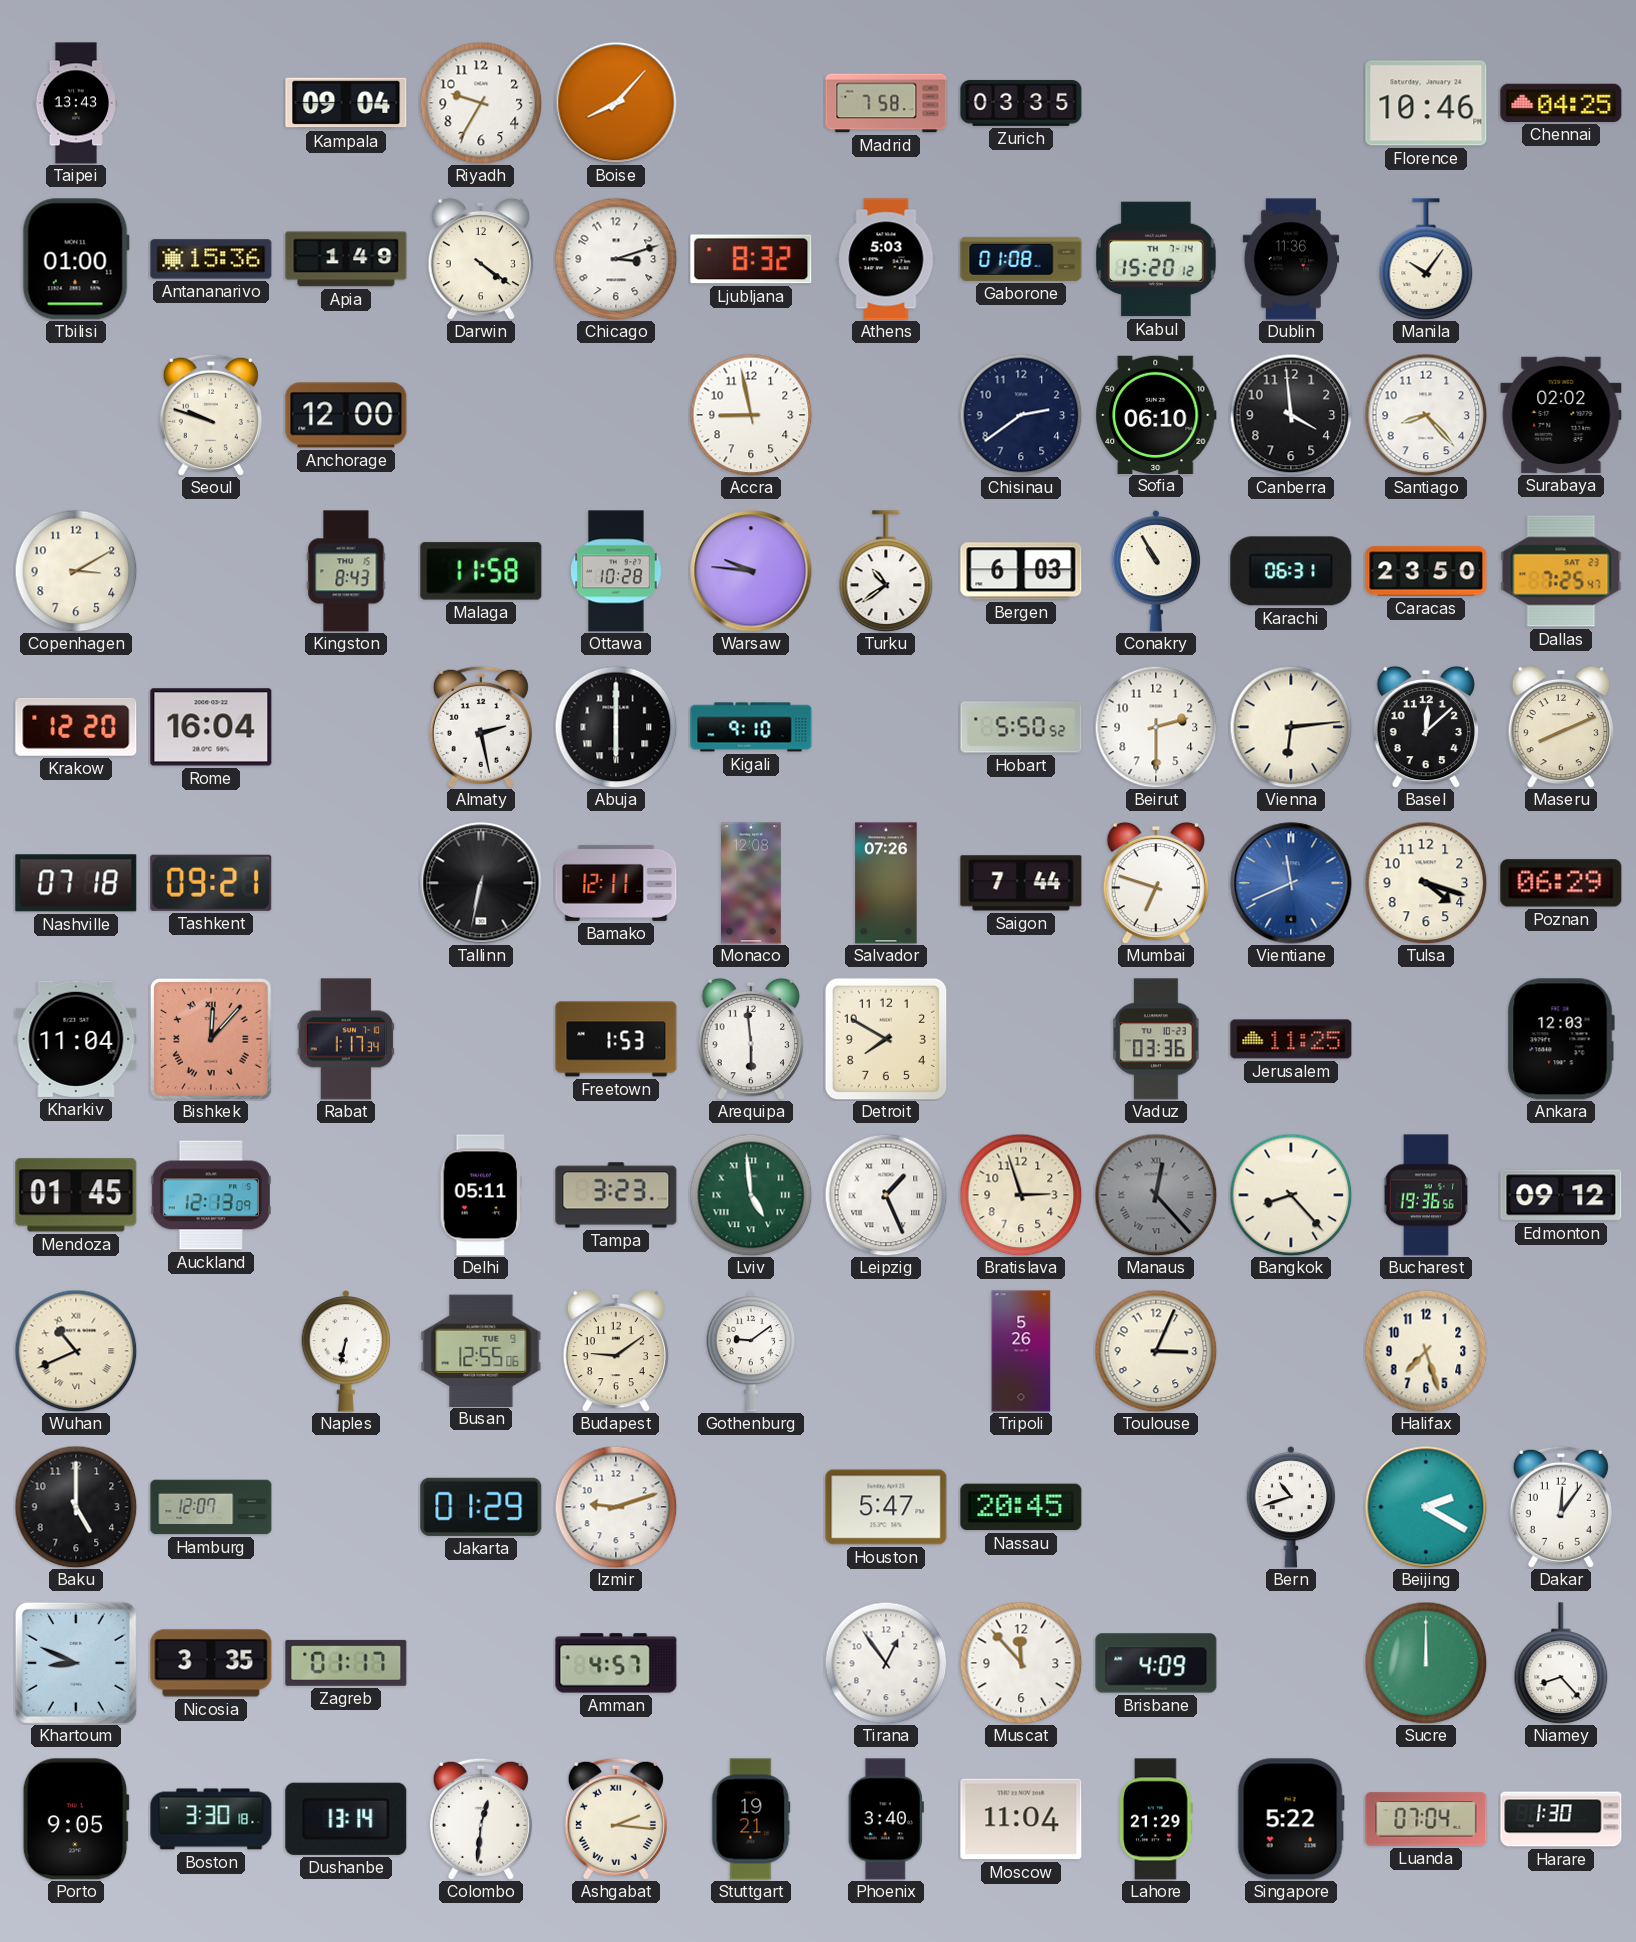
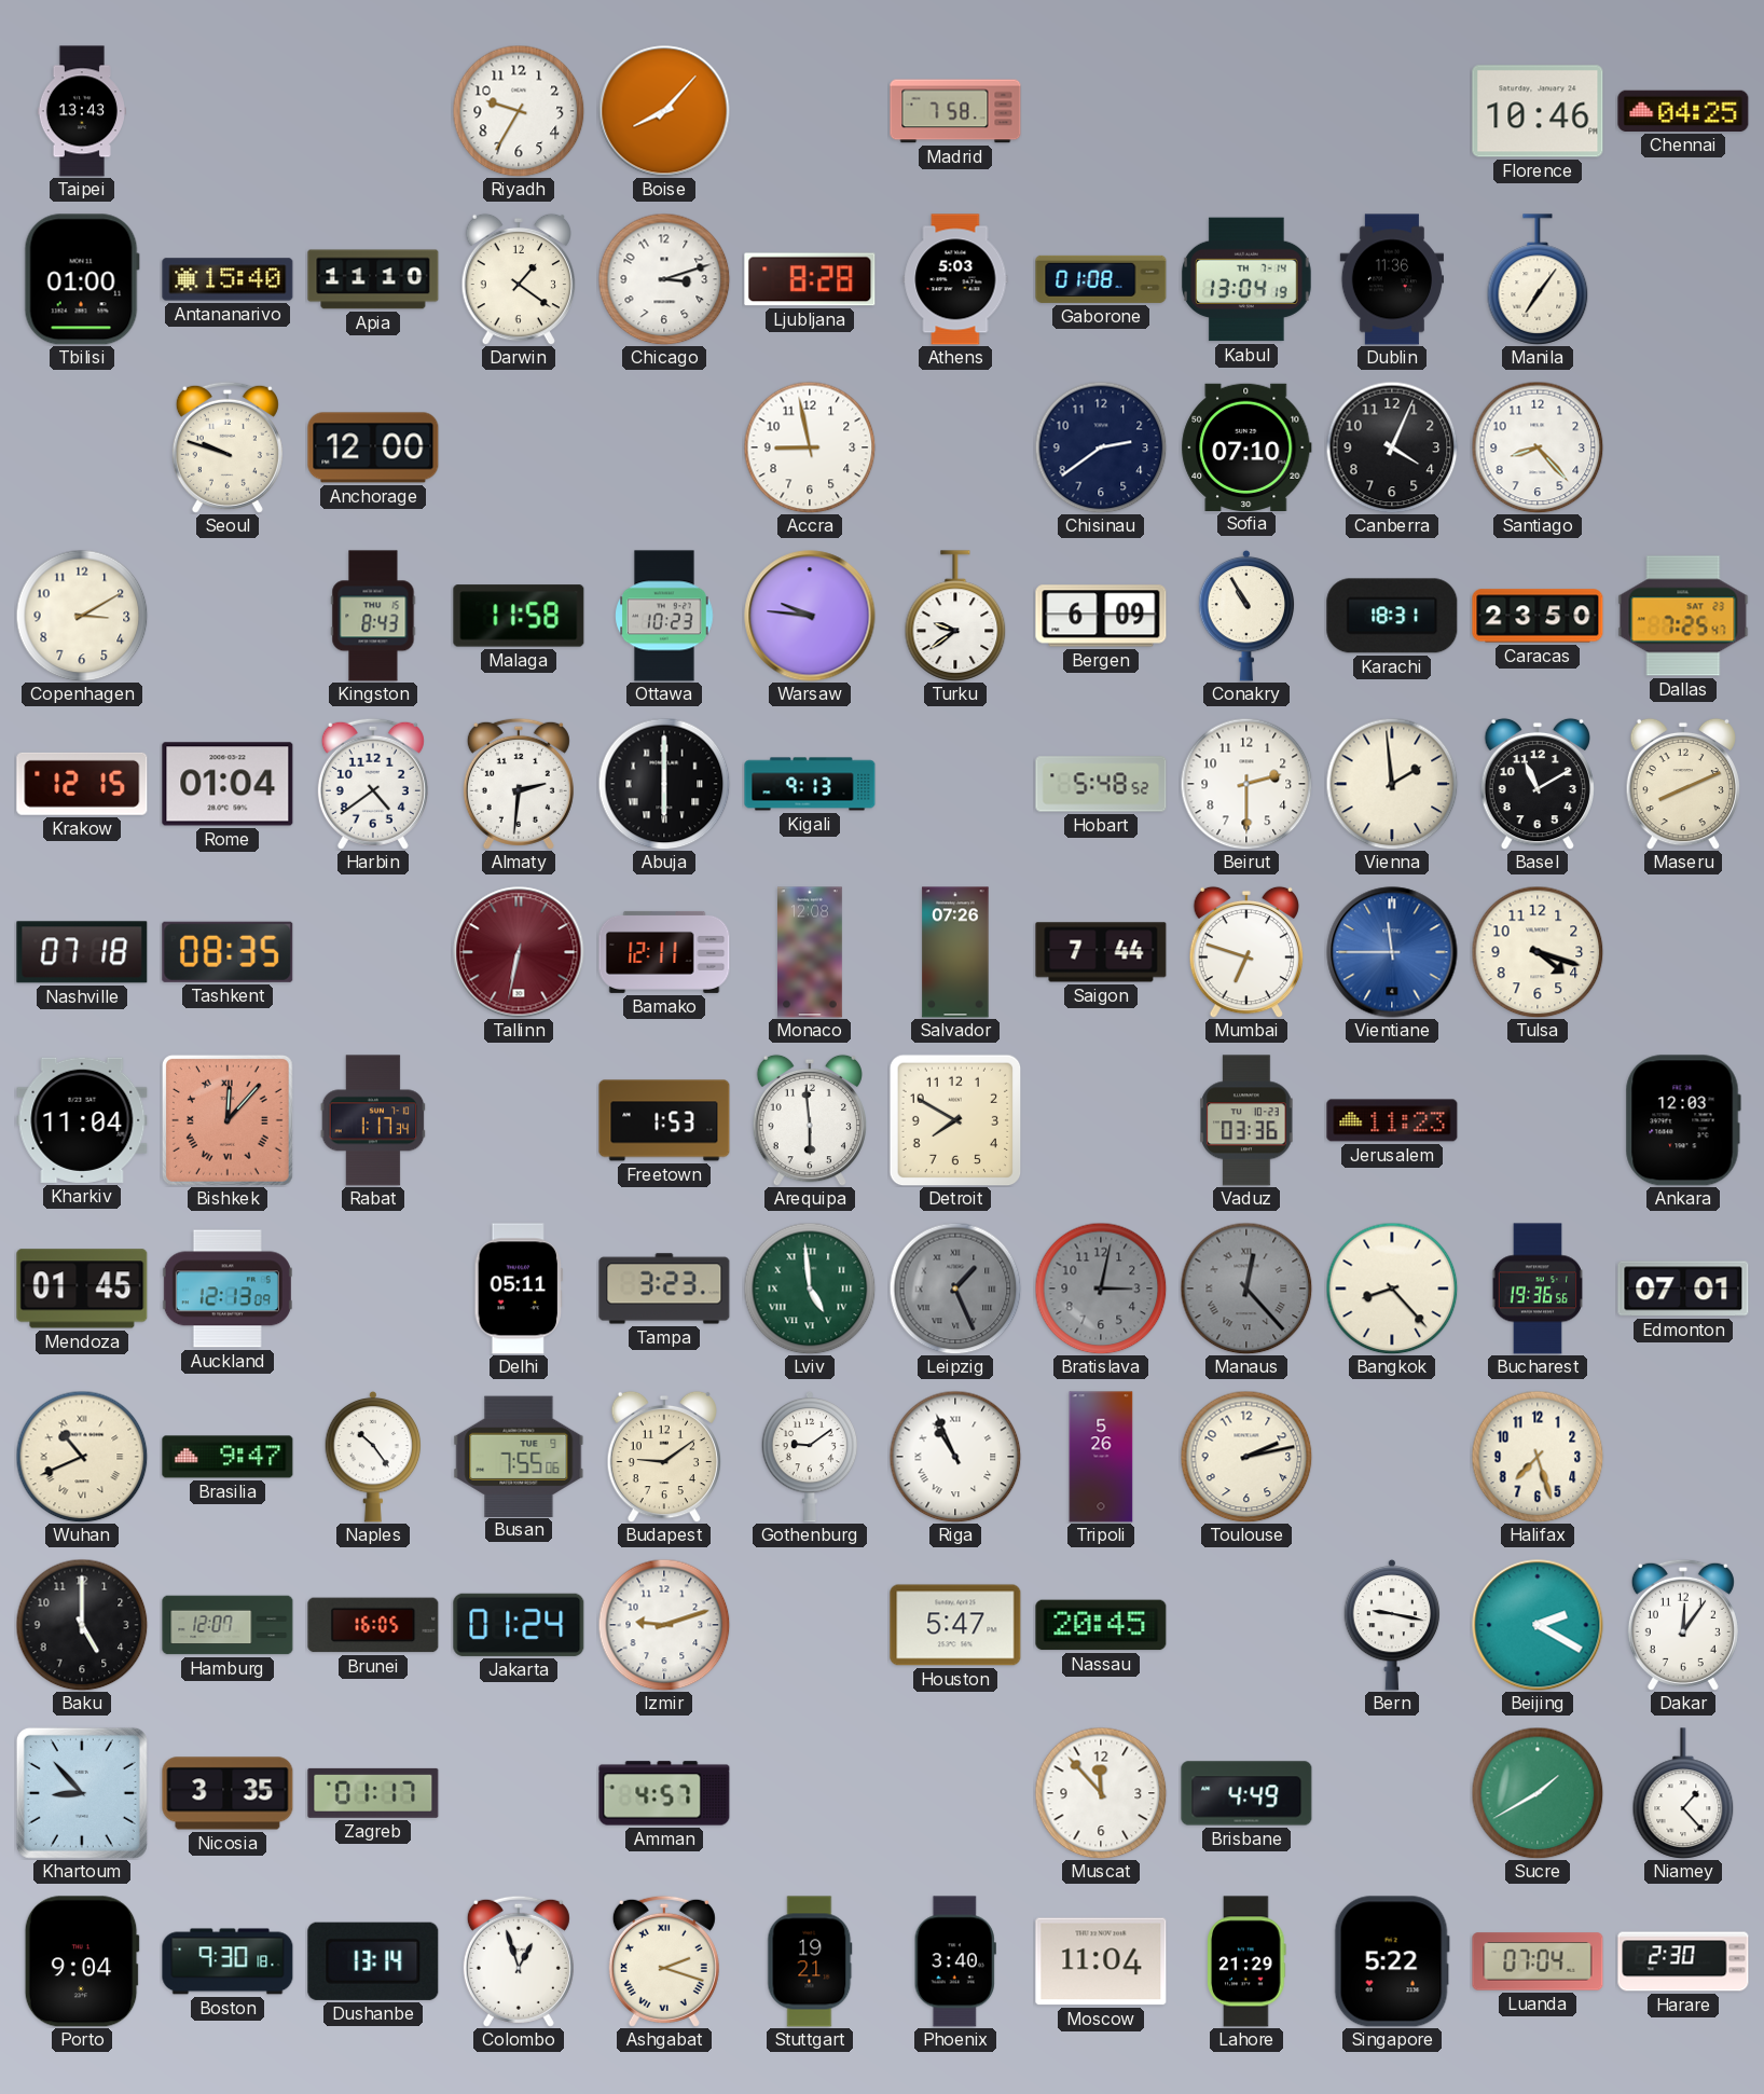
Kampala: 09:04 -> none
Zurich: 03:35 -> none
Antananarivo: 15:36 -> 15:40
Apia: 1:49 -> 11:10
Darwin: 4:21 -> 1:21
Ljubljana: 8:32 -> 8:28
Kabul: 15:20 -> 13:04
Manila: 10:06 -> 7:06
Sofia: 06:10 -> 07:10
Canberra: 3:59 -> 4:04
Surabaya: 02:02 -> none
Ottawa: 10:28 -> 10:23
Turku: 10:39 -> 9:39
Bergen: 6:03 -> 6:09
Karachi: 06:31 -> 18:31
Krakow: 12:20 -> 12:15
Rome: 16:04 -> 01:04
Harbin: none -> 4:39
Almaty: 2:28 -> 2:31
Kigali: 9:10 -> 9:13
Hobart: 5:50 -> 5:48
Vienna: 6:14 -> 1:59
Basel: 12:08 -> 11:10
Tashkent: 09:21 -> 08:35
Tallinn dial: black -> burgundy
Vientiane: 11:41 -> 11:45
Poznan: 06:29 -> none
Jerusalem: 11:25 -> 11:23
Leipzig dial: white -> grey
Bratislava: 2:57 -> 3:02
Bratislava dial: cream -> grey
Edmonton: 09:12 -> 07:01
Brasilia: none -> 9:47
Naples: 6:32 -> 10:24
Busan: 12:55 -> 7:55
Riga: none -> 10:56
Toulouse: 3:04 -> 2:13
Brunei: none -> 16:05
Jakarta: 01:29 -> 01:24
Bern: 10:42 -> 9:17
Khartoum: 8:49 -> 8:53
Tirana: 12:54 -> none
Brisbane: 4:09 -> 4:49
Sucre: 12:00 -> 1:40
Niamey: 8:23 -> 1:23
Porto: 9:05 -> 9:04
Boston: 3:30 -> 9:30
Colombo: 12:31 -> 12:57
Ashgabat: 2:16 -> 2:18
Harare: 1:30 -> 2:30
